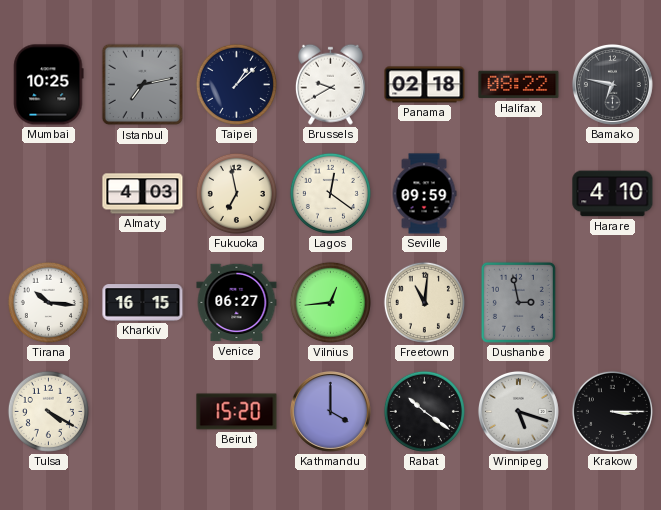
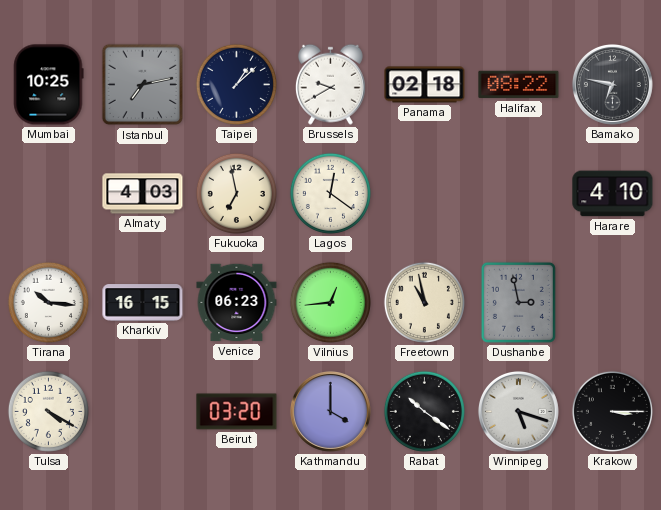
Seville: 09:59 -> none
Venice: 06:27 -> 06:23
Freetown: 11:01 -> 10:58
Beirut: 15:20 -> 03:20
